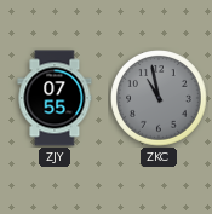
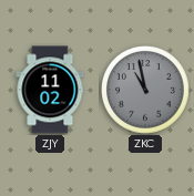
ZJY: 07:55 -> 11:02
